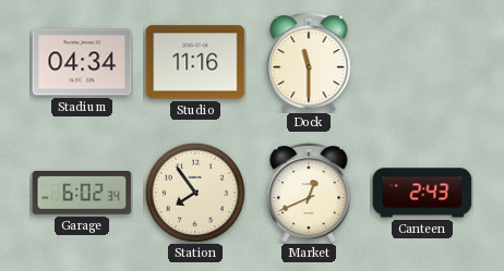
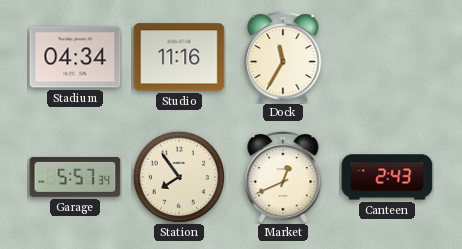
Dock: 11:30 -> 11:35
Garage: 6:02 -> 5:57
